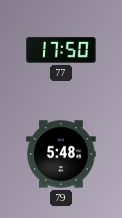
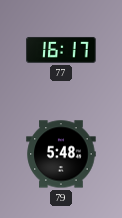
77: 17:50 -> 16:17
